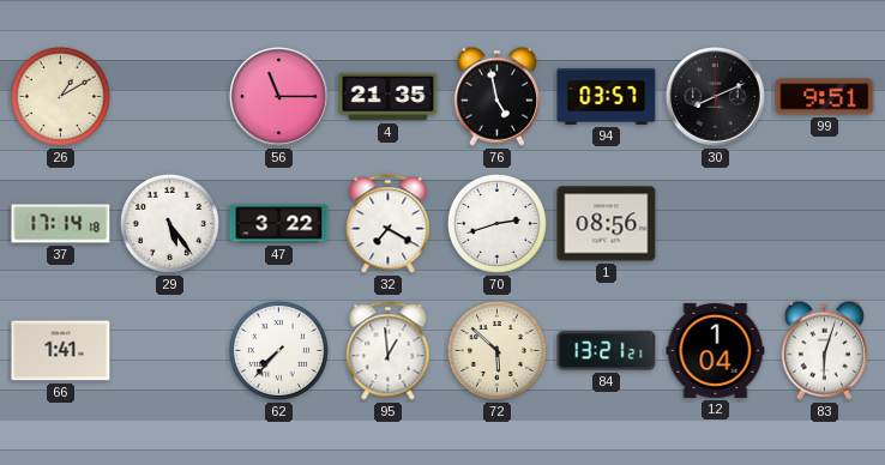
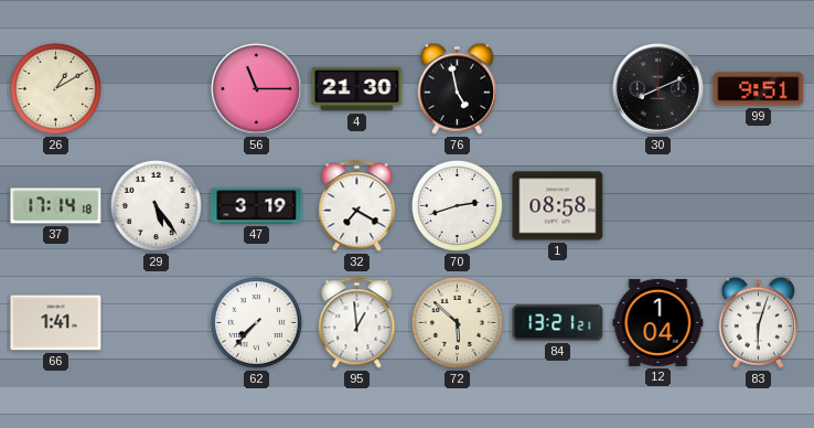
4: 21:35 -> 21:30
94: 03:57 -> none
47: 3:22 -> 3:19
1: 08:56 -> 08:58
